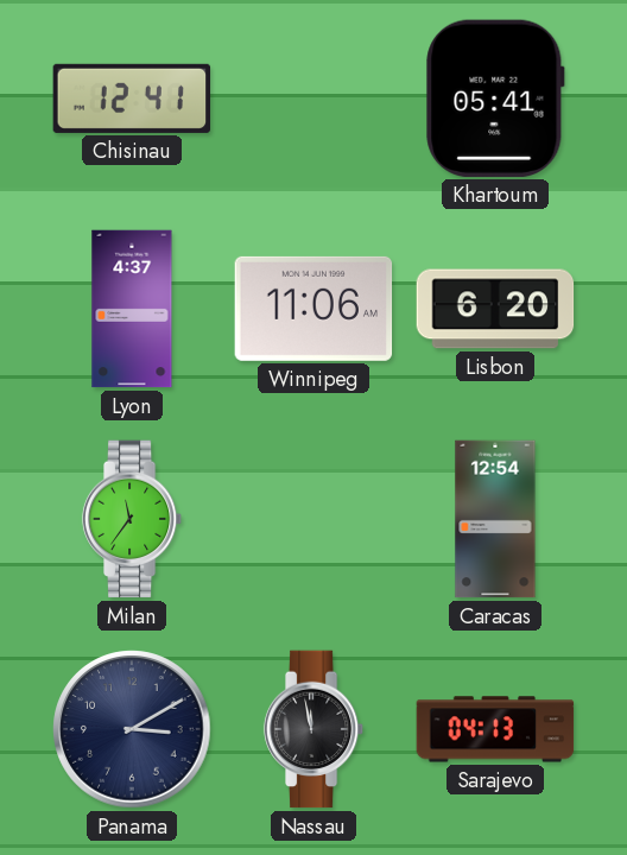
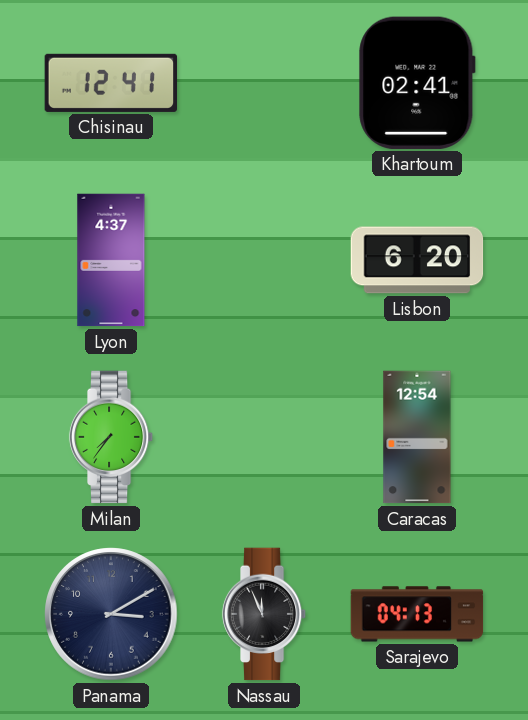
Khartoum: 05:41 -> 02:41
Winnipeg: 11:06 -> none
Milan: 11:36 -> 7:36
Nassau: 11:58 -> 11:56
